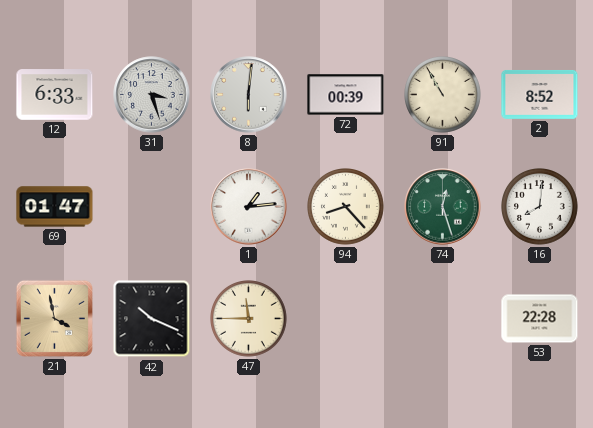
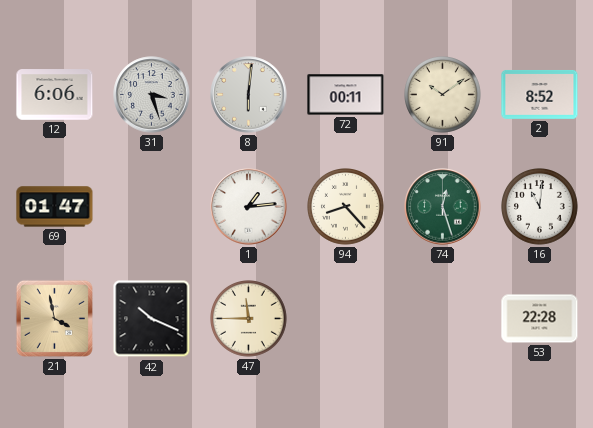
12: 6:33 -> 6:06
72: 00:39 -> 00:11
91: 10:55 -> 10:09
16: 8:01 -> 11:01
